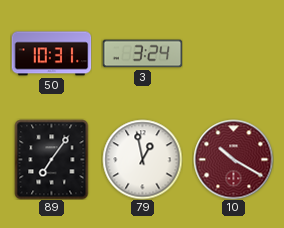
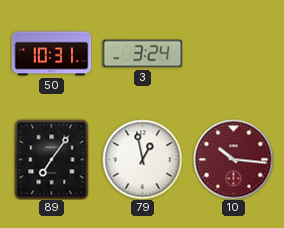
10: 10:20 -> 10:16
